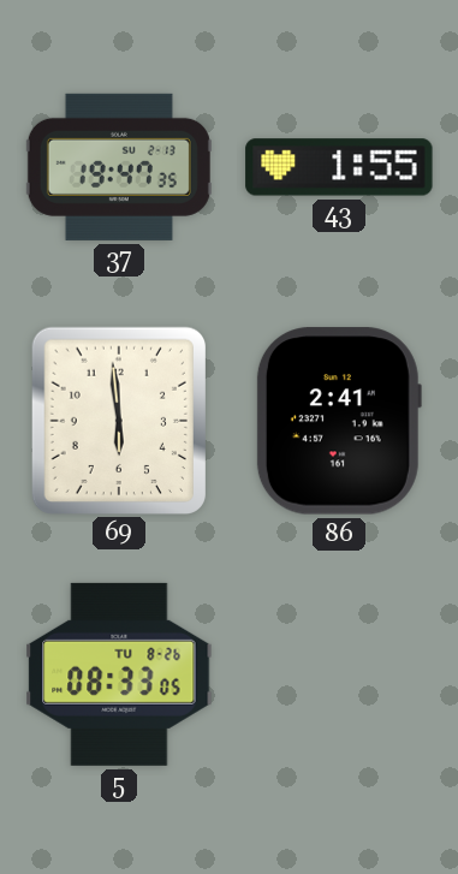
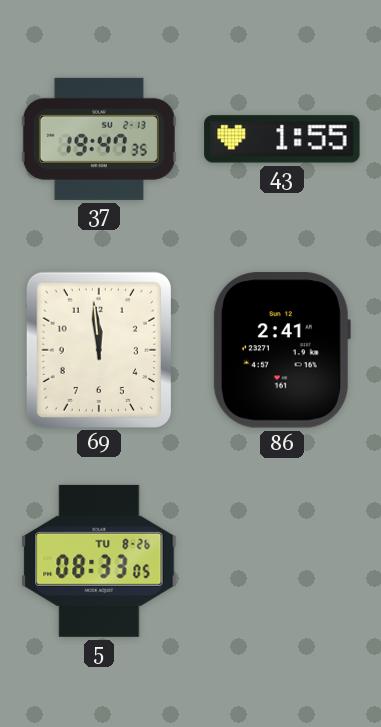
69: 5:59 -> 11:59
